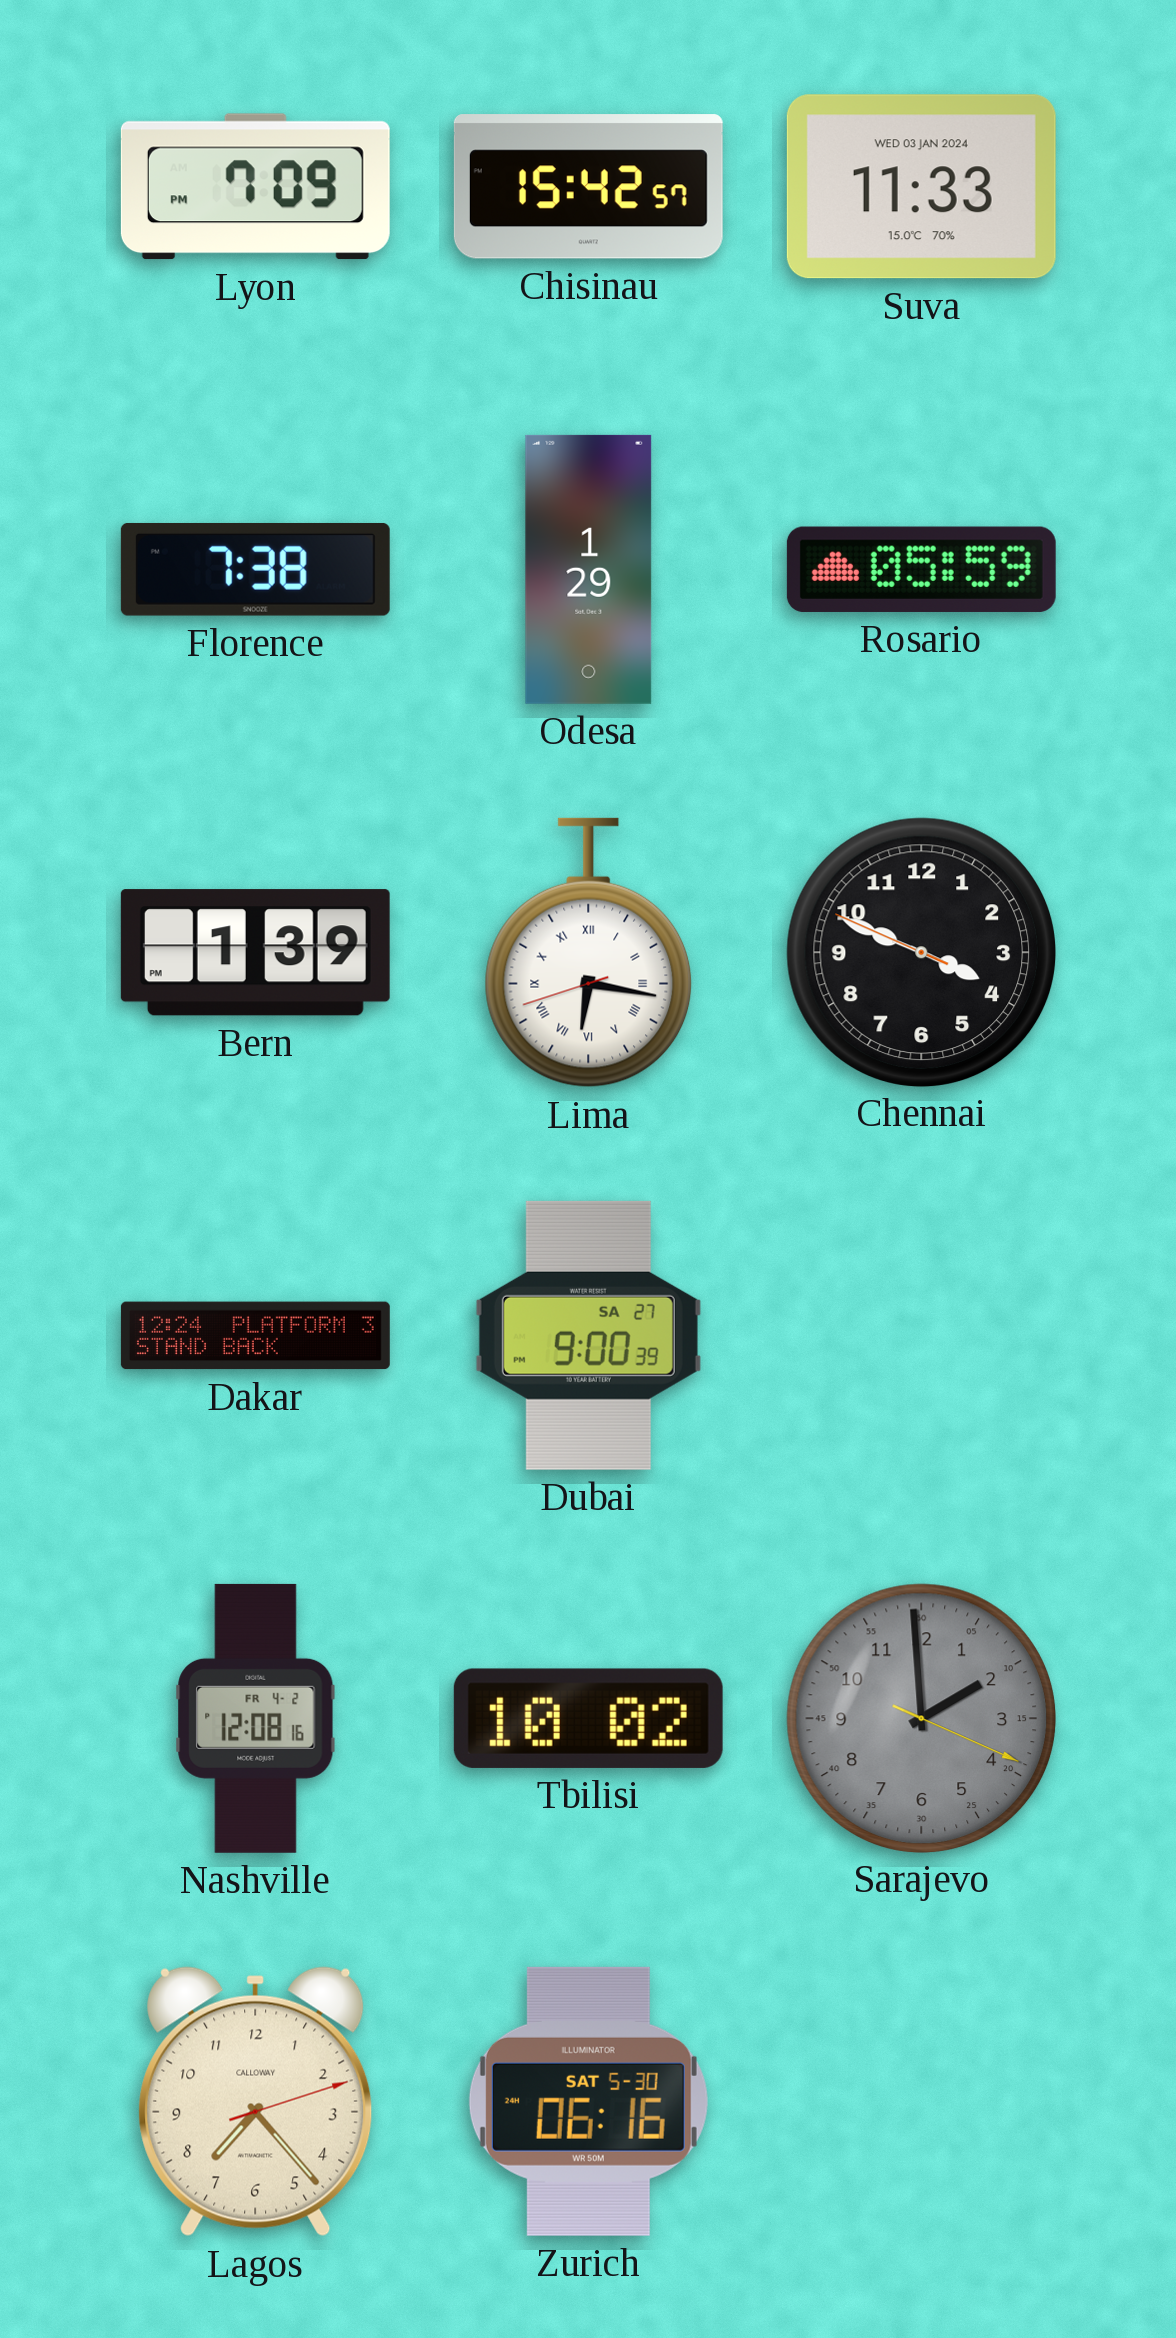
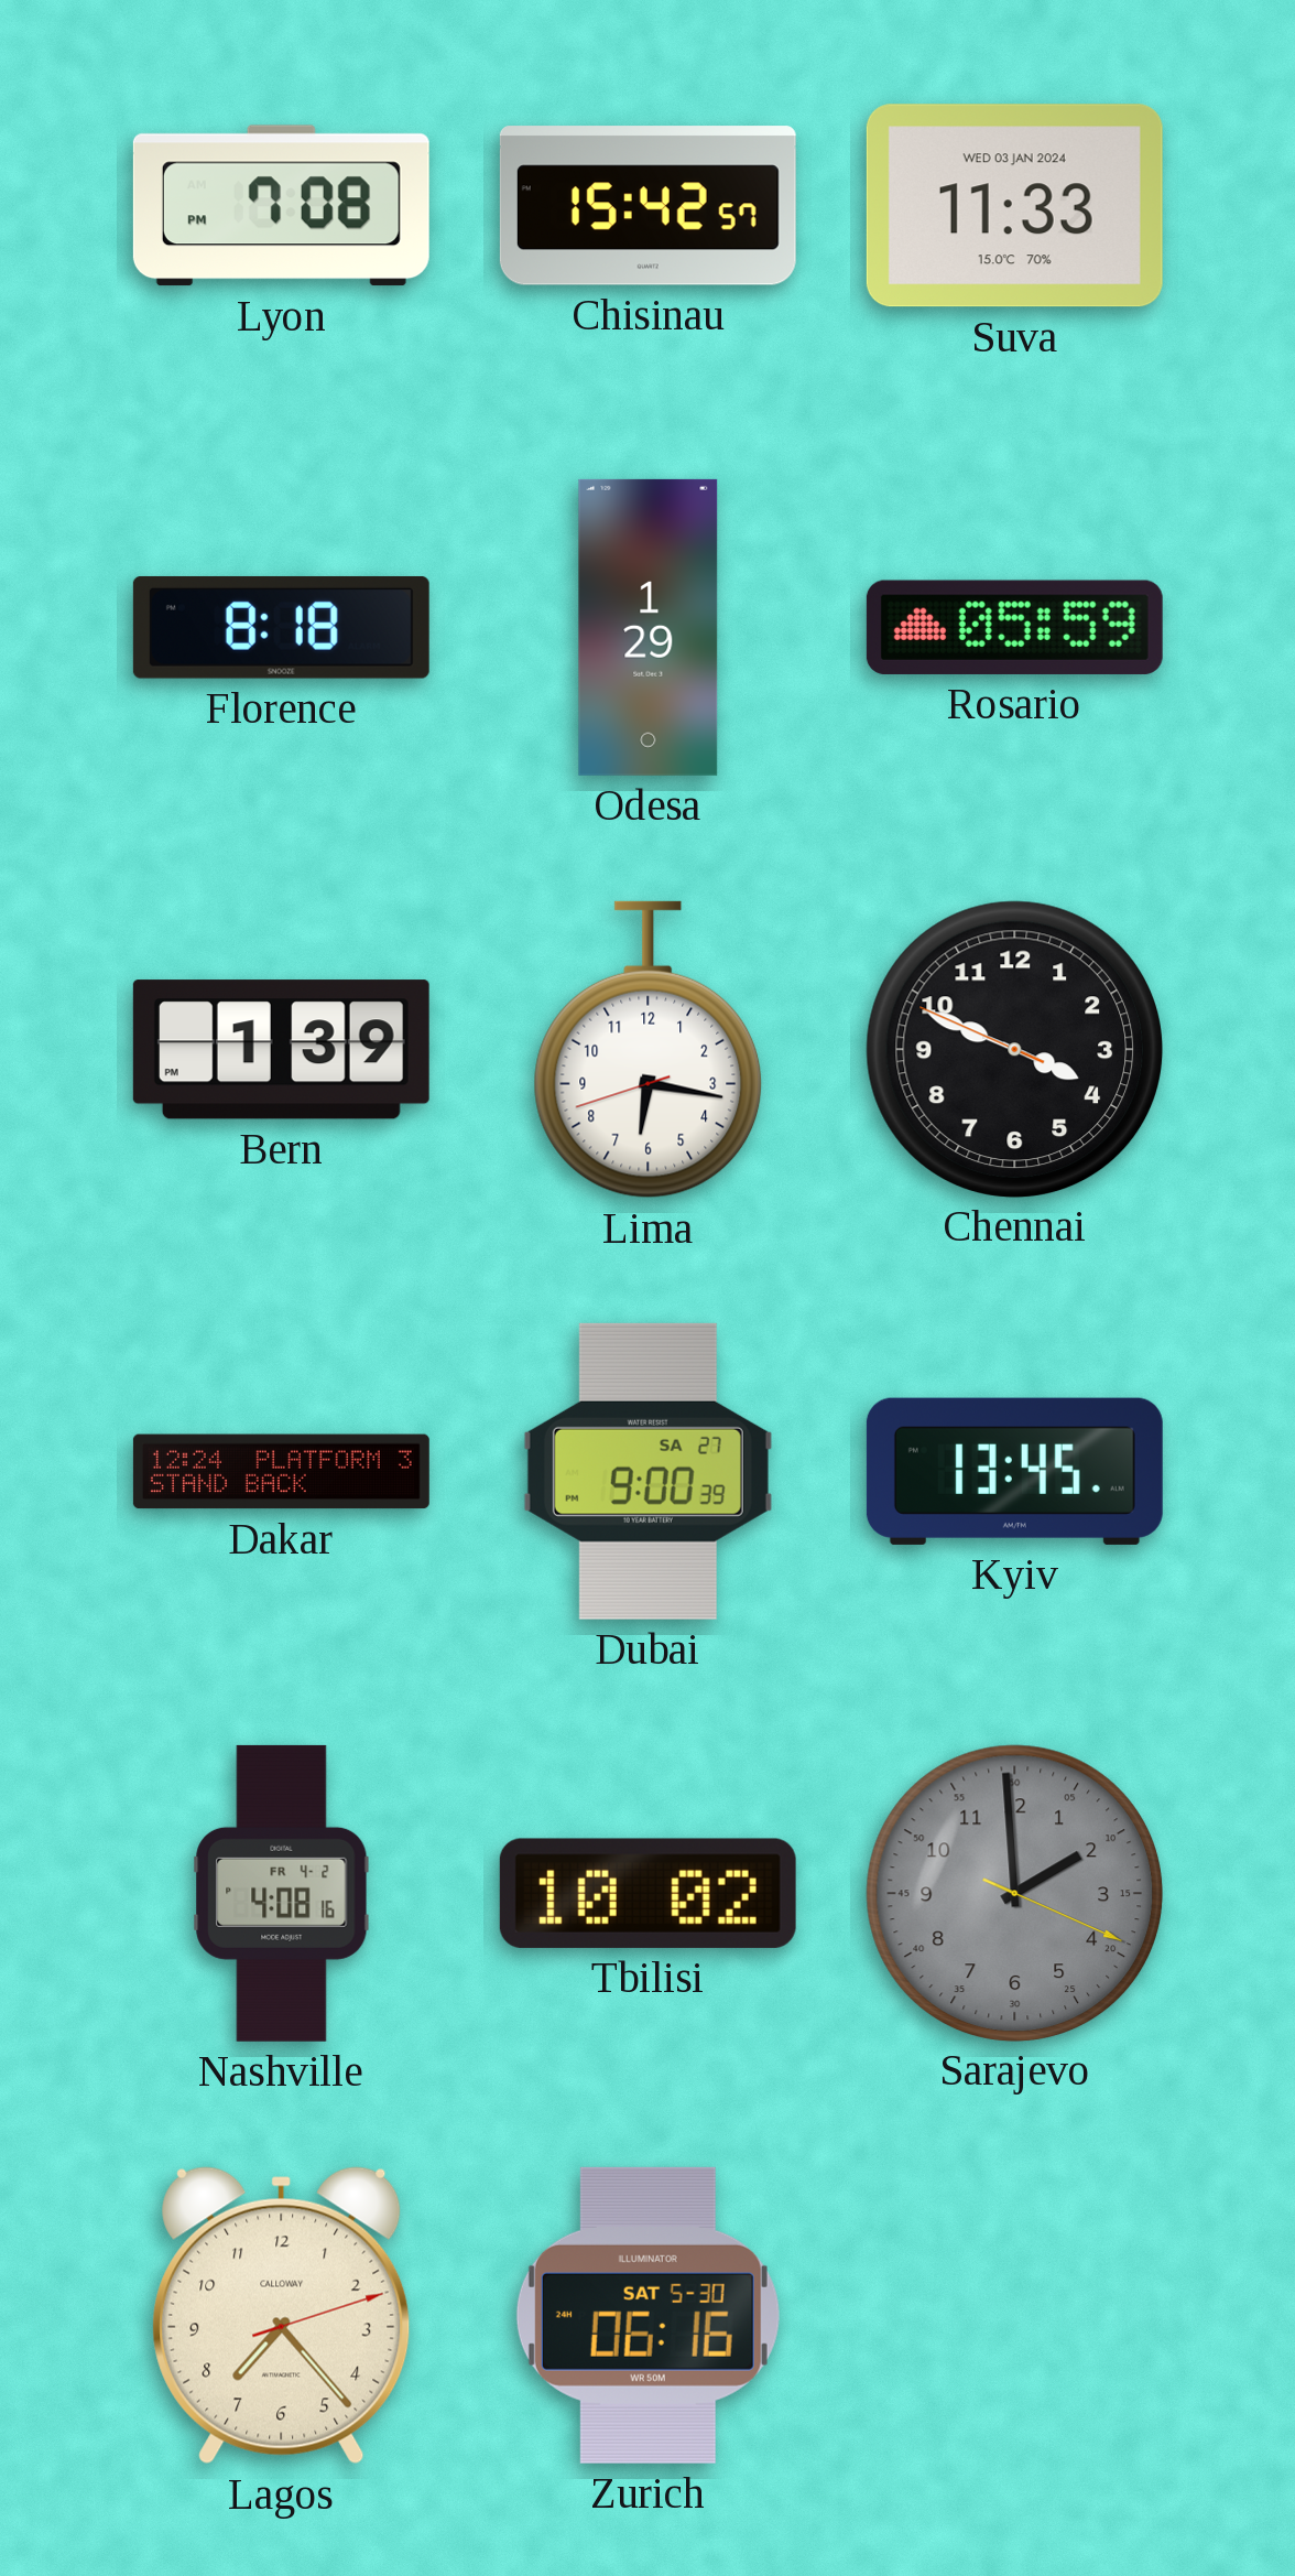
Lyon: 7:09 -> 7:08
Florence: 7:38 -> 8:18
Lima numerals: Roman -> Arabic
Kyiv: none -> 13:45
Nashville: 12:08 -> 4:08
